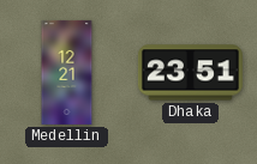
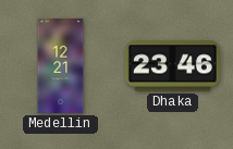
Dhaka: 23:51 -> 23:46
